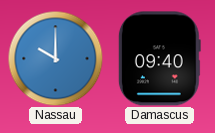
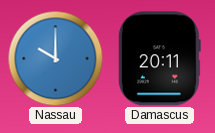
Damascus: 09:40 -> 20:11
